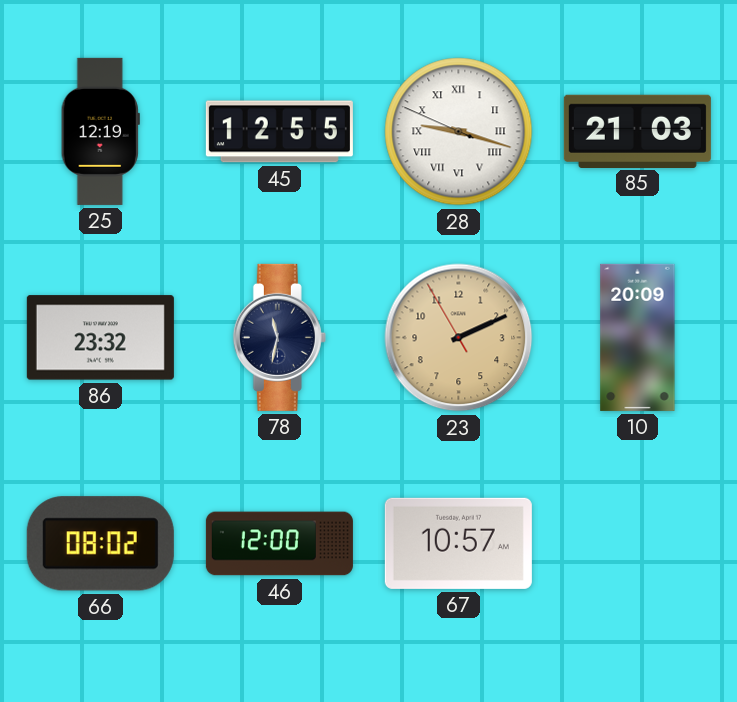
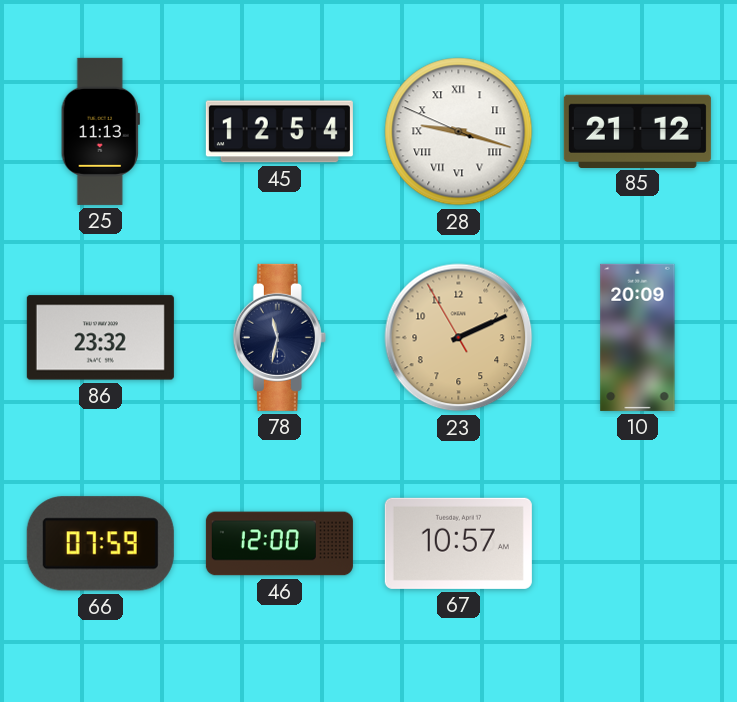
25: 12:19 -> 11:13
45: 12:55 -> 12:54
85: 21:03 -> 21:12
66: 08:02 -> 07:59
